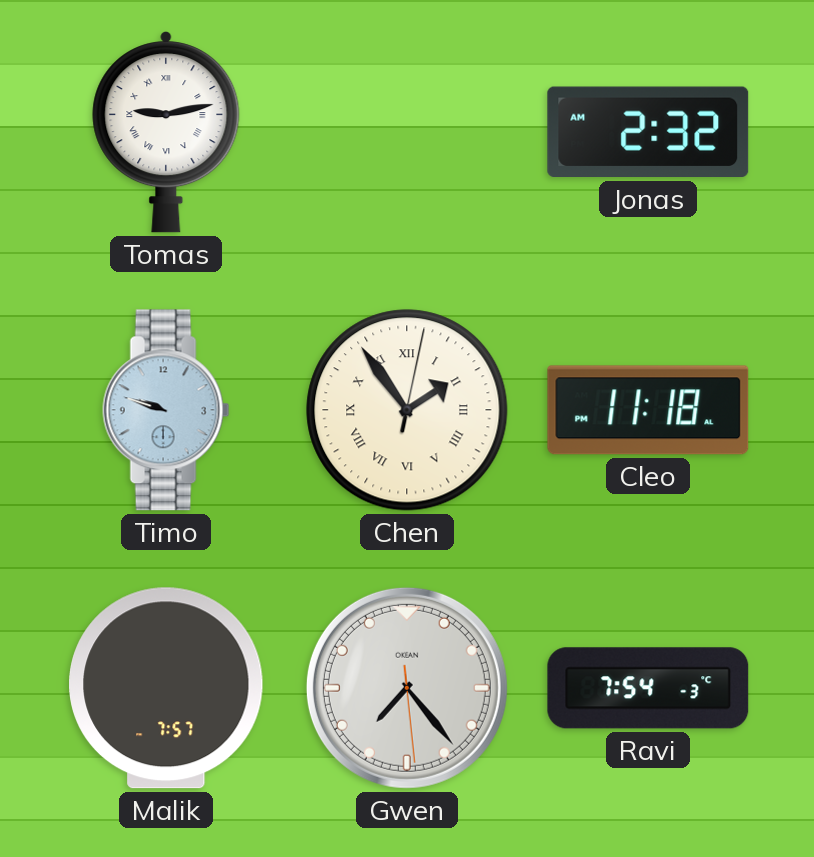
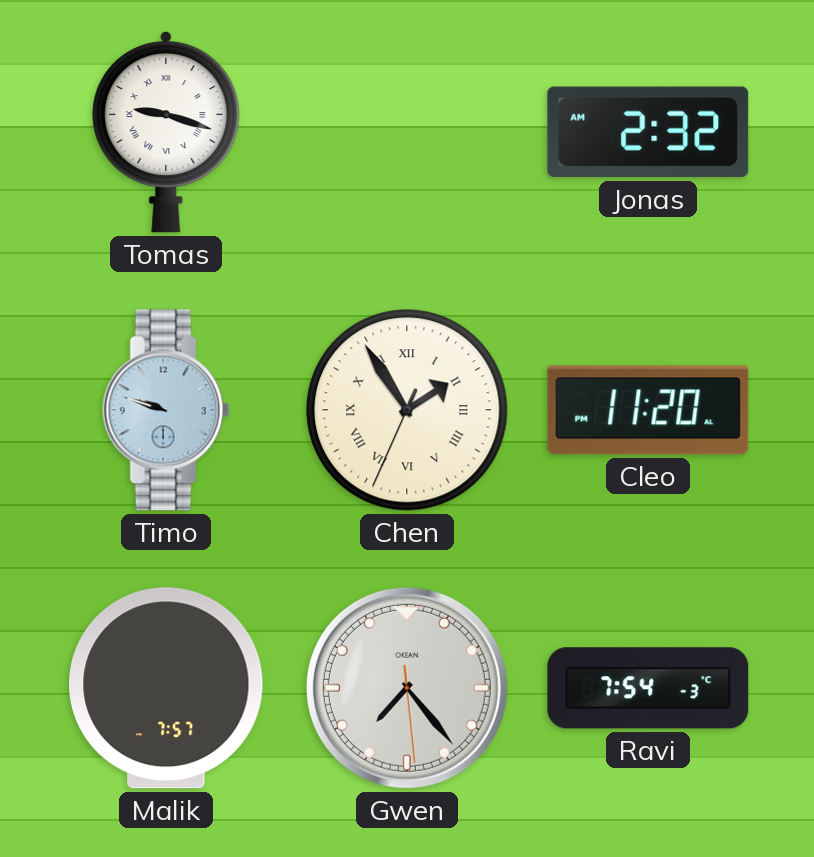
Tomas: 9:13 -> 9:18
Chen: 1:54:02 -> 1:54:34
Cleo: 11:18 -> 11:20
